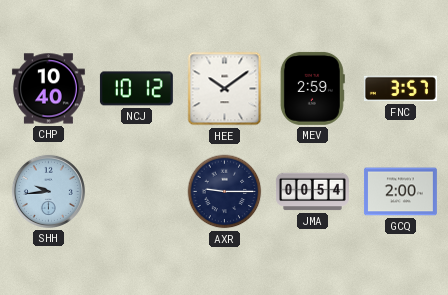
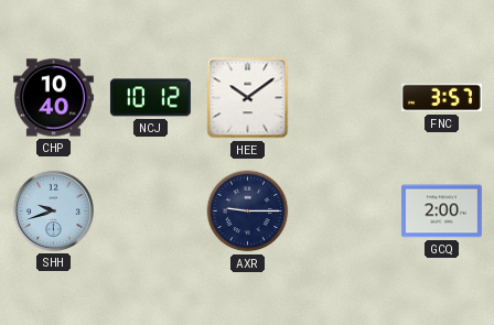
MEV: 2:59 -> none
SHH: 9:44 -> 9:42
JMA: 00:54 -> none
